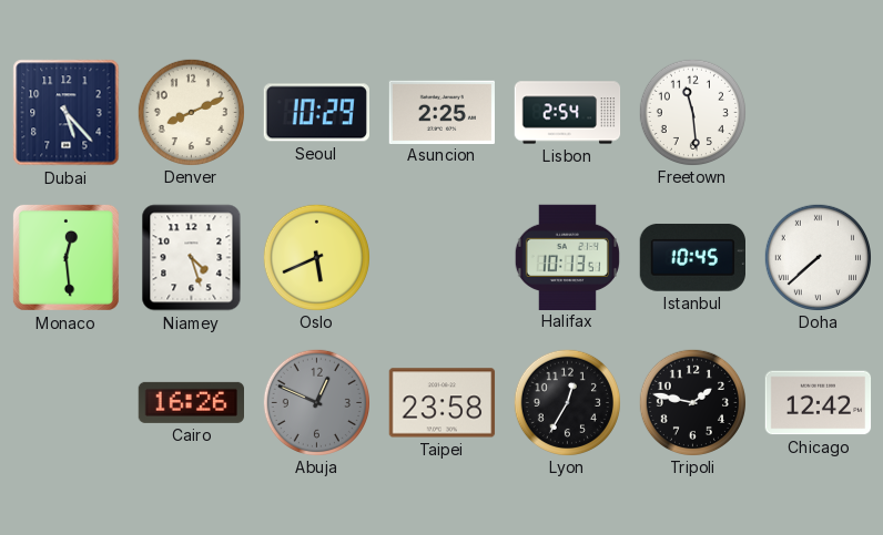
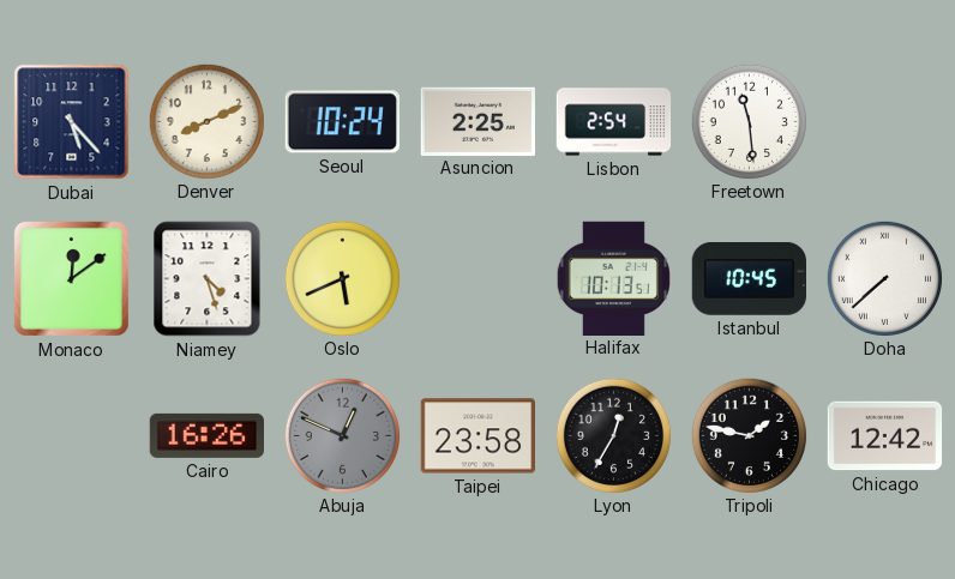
Seoul: 10:29 -> 10:24
Monaco: 12:29 -> 12:09
